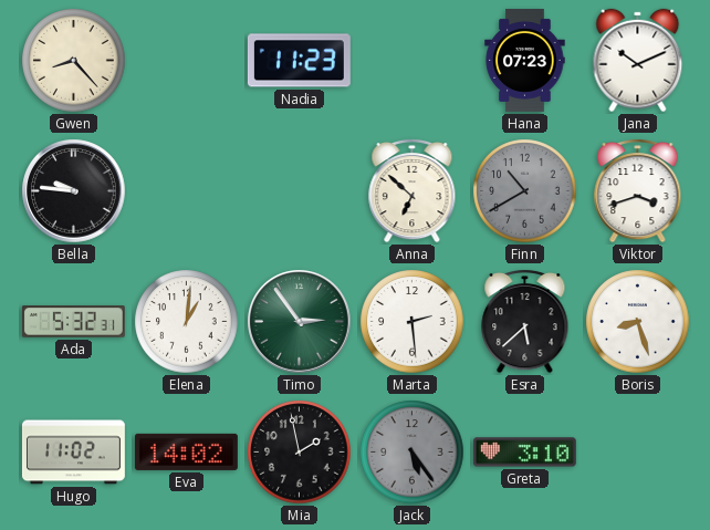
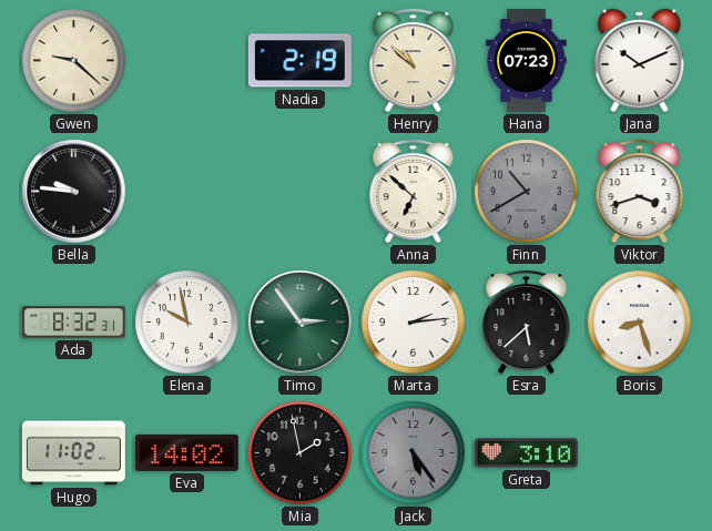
Gwen: 8:23 -> 9:22
Nadia: 11:23 -> 2:19
Henry: none -> 10:52
Ada: 5:32 -> 8:32
Elena: 1:01 -> 9:58
Marta: 2:29 -> 2:14
